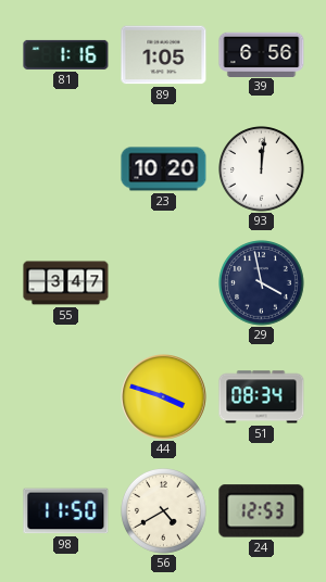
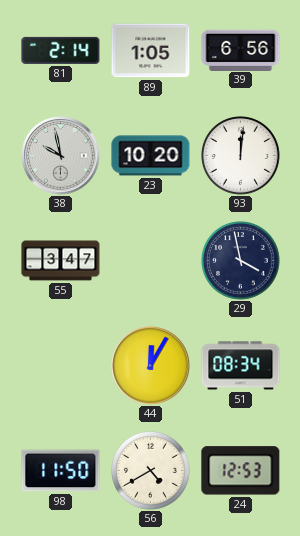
81: 1:16 -> 2:14
38: none -> 9:58
44: 3:48 -> 12:05
